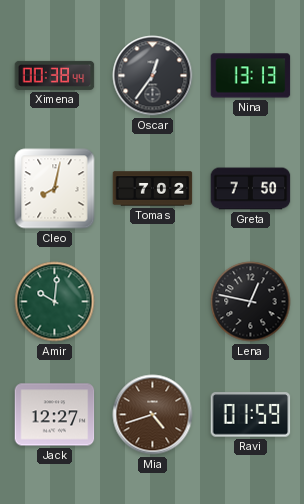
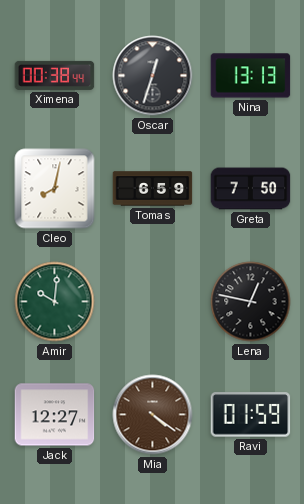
Oscar: 12:36 -> 12:33
Tomas: 7:02 -> 6:59
Mia: 4:42 -> 4:21
